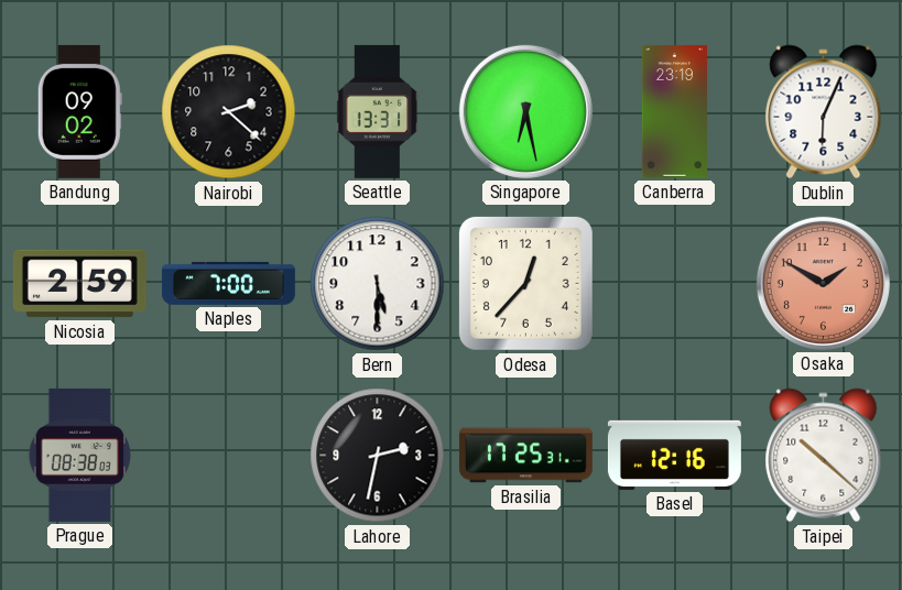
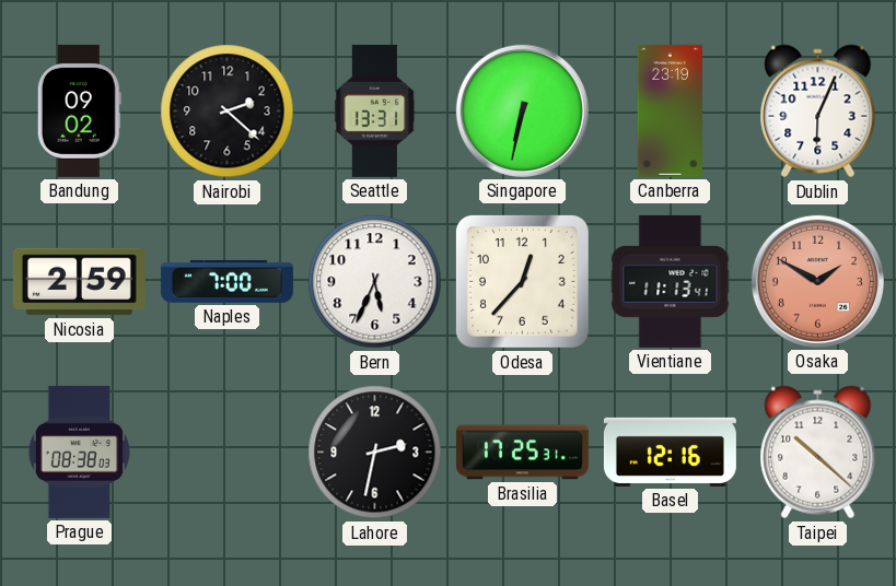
Singapore: 6:28 -> 6:32
Bern: 5:30 -> 5:34
Vientiane: none -> 11:13
